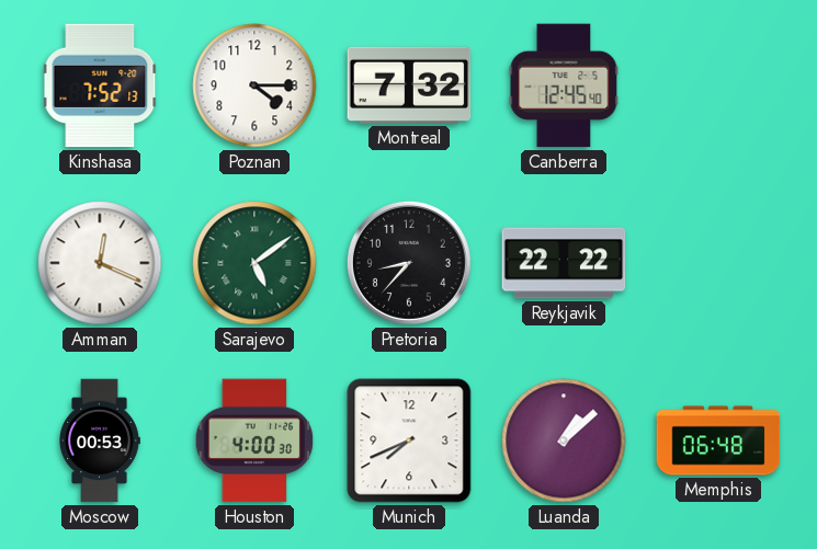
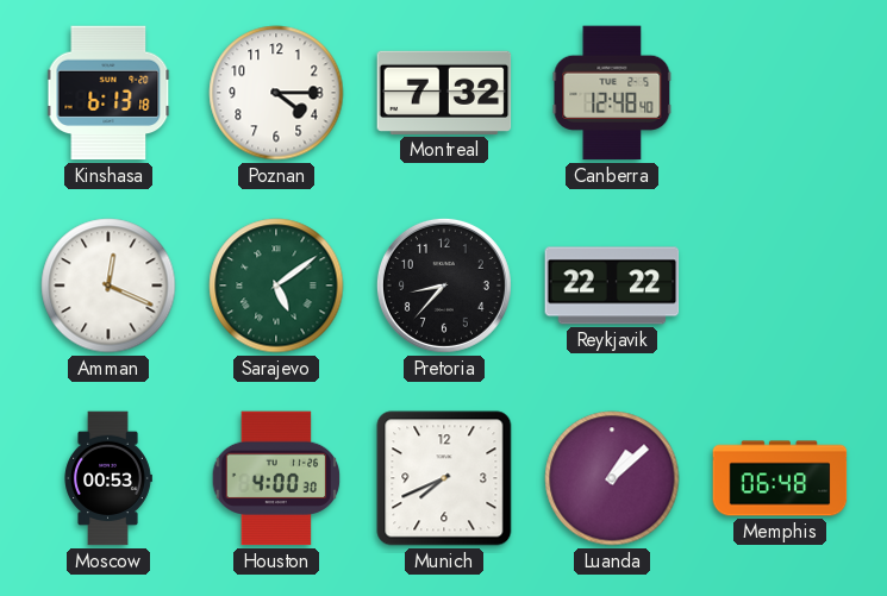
Kinshasa: 7:52 -> 6:13
Canberra: 12:45 -> 12:48
